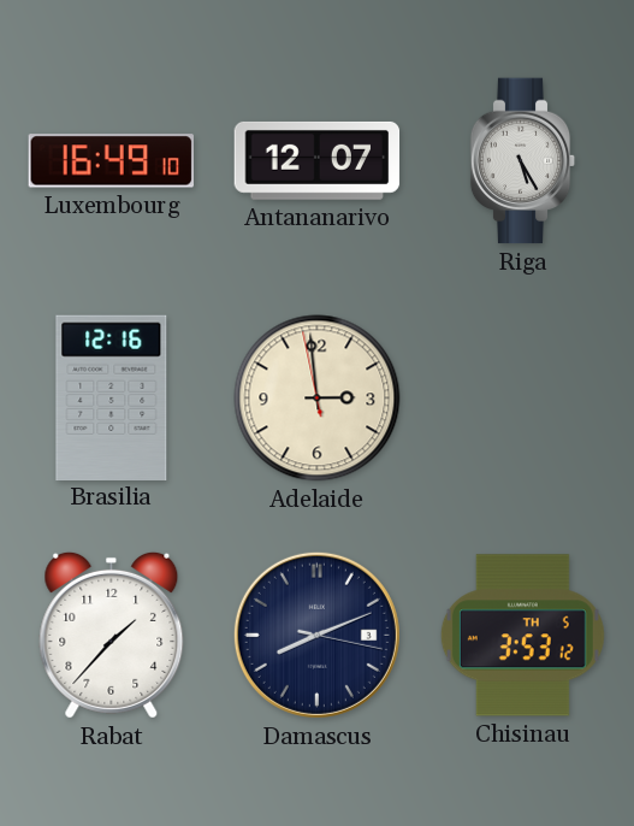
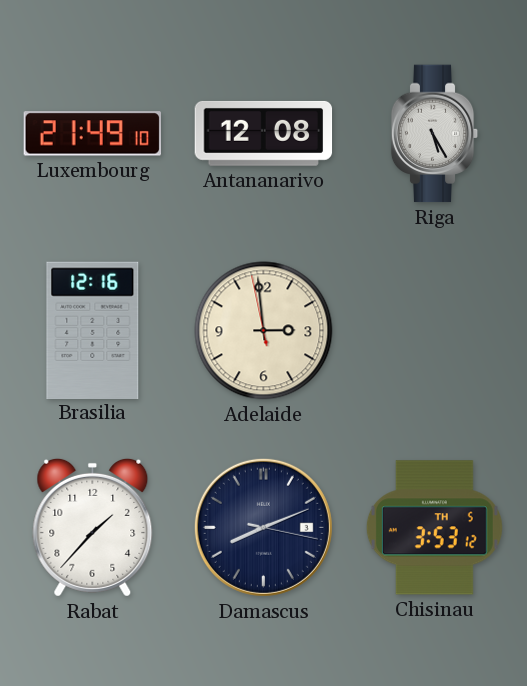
Luxembourg: 16:49 -> 21:49
Antananarivo: 12:07 -> 12:08
